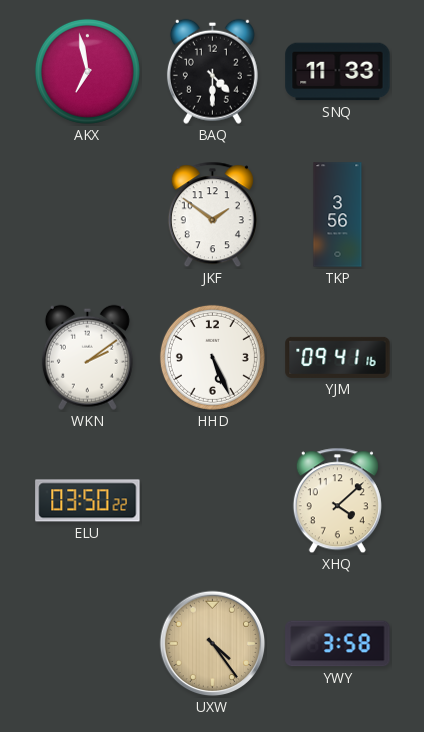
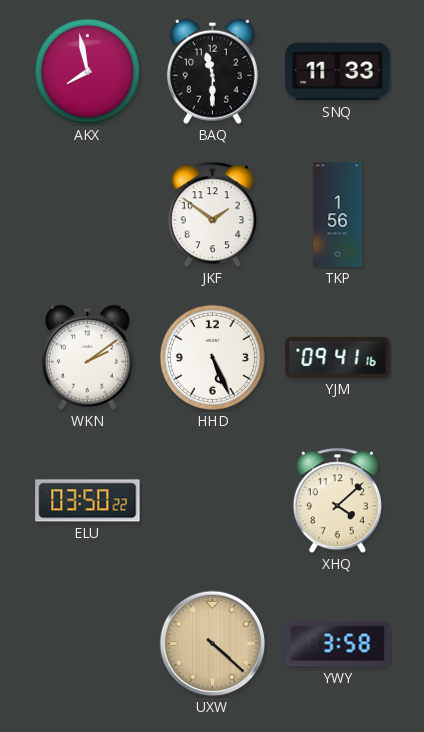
AKX: 6:58 -> 7:58
BAQ: 4:30 -> 11:30
TKP: 3:56 -> 1:56
UXW: 4:24 -> 4:22
